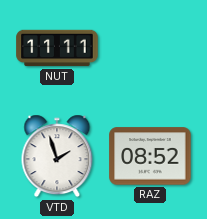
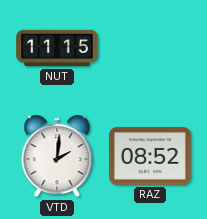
NUT: 11:11 -> 11:15
VTD: 1:57 -> 2:01
